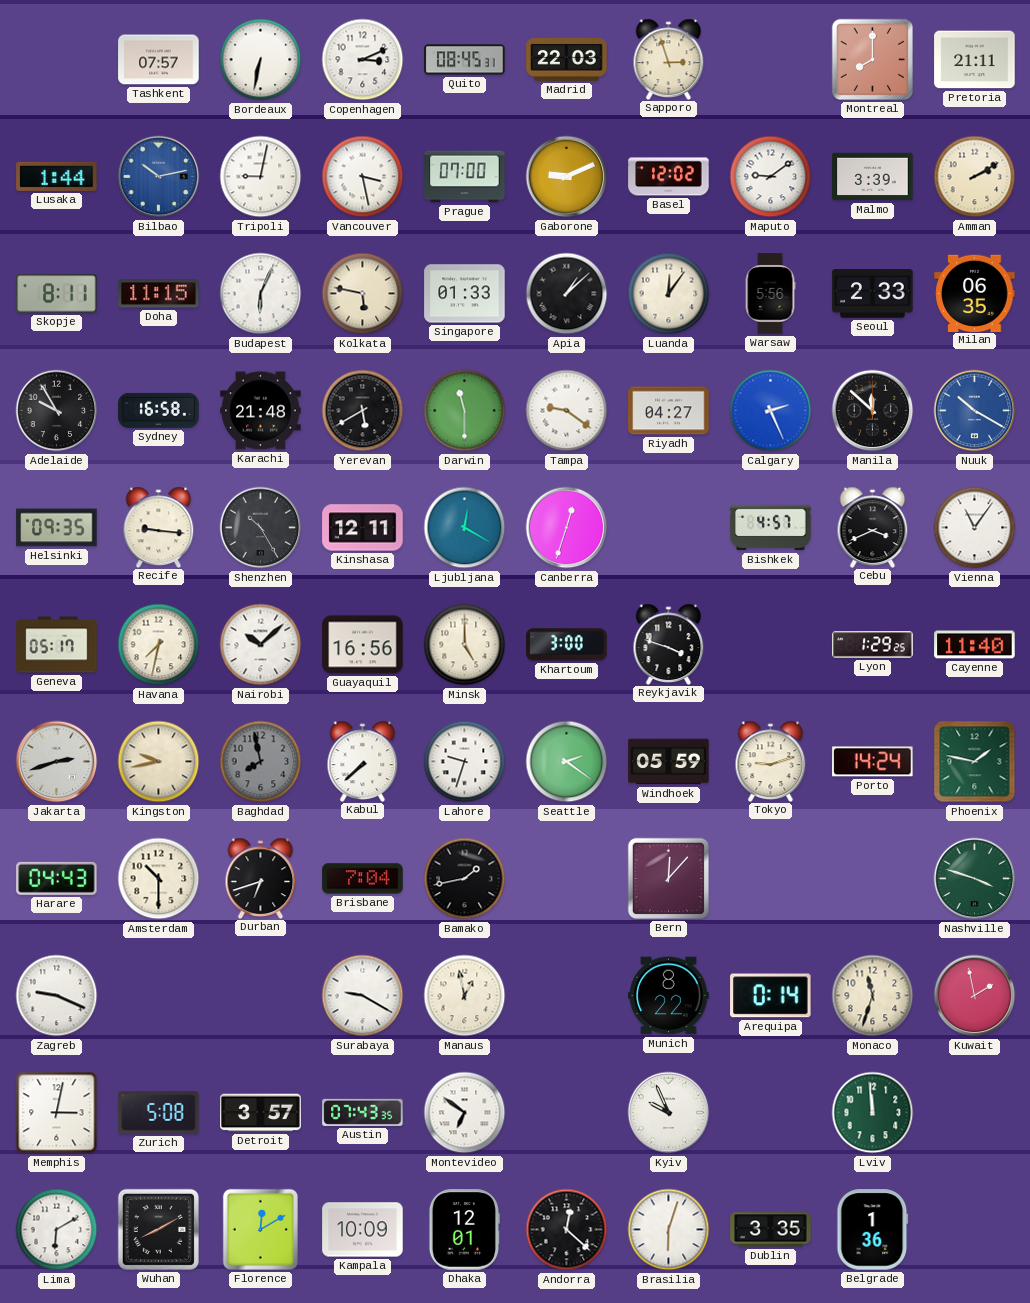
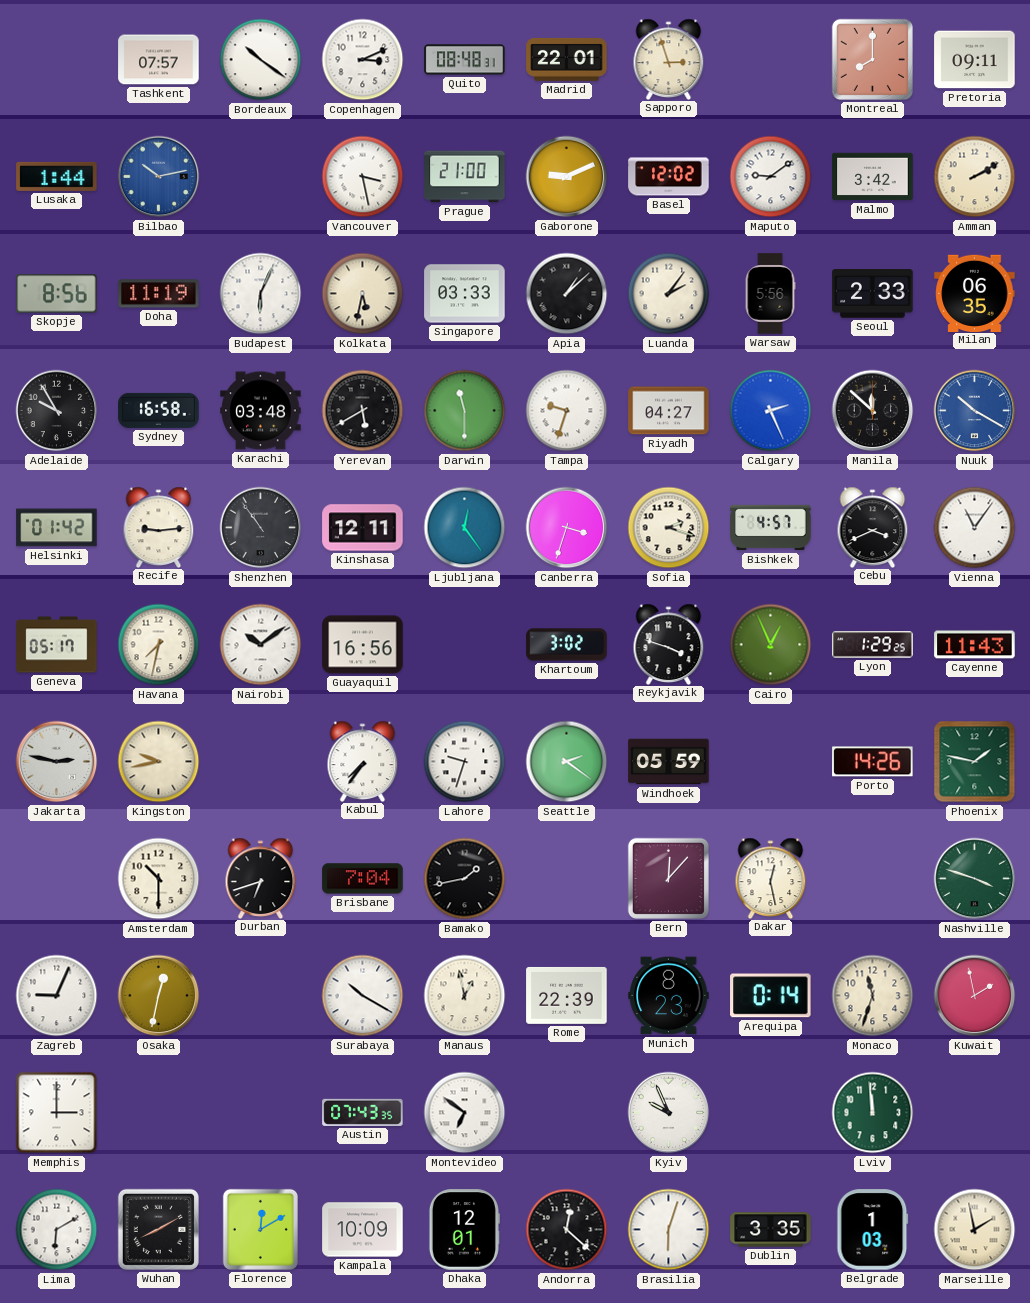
Bordeaux: 6:32 -> 10:21
Quito: 08:45 -> 08:48
Madrid: 22:03 -> 22:01
Pretoria: 21:11 -> 09:11
Tripoli: 9:02 -> none
Prague: 07:00 -> 21:00
Malmo: 3:39 -> 3:42
Skopje: 8:11 -> 8:56
Doha: 11:15 -> 11:19
Kolkata: 5:47 -> 5:32
Singapore: 01:33 -> 03:33
Luanda: 12:06 -> 2:06
Karachi: 21:48 -> 03:48
Tampa: 9:21 -> 9:33
Helsinki: 09:35 -> 01:42
Recife: 9:16 -> 9:14
Shenzhen: 10:25 -> 10:54
Ljubljana: 12:20 -> 12:24
Canberra: 12:33 -> 3:33
Sofia: none -> 2:18
Nairobi: 10:08 -> 10:09
Minsk: 5:00 -> none
Khartoum: 3:00 -> 3:02
Cairo: none -> 12:56
Cayenne: 11:40 -> 11:43
Jakarta: 2:42 -> 2:47
Baghdad: 7:58 -> none
Kabul: 7:38 -> 7:36
Tokyo: 9:12 -> none
Porto: 14:24 -> 14:26
Harare: 04:43 -> none
Dakar: none -> 12:28
Zagreb: 9:19 -> 9:04
Osaka: none -> 12:32
Surabaya: 9:20 -> 10:20
Rome: none -> 22:39
Munich: 8:22 -> 8:23
Memphis: 3:02 -> 3:00
Zurich: 5:08 -> none
Detroit: 3:57 -> none
Belgrade: 1:36 -> 1:03
Marseille: none -> 1:58
